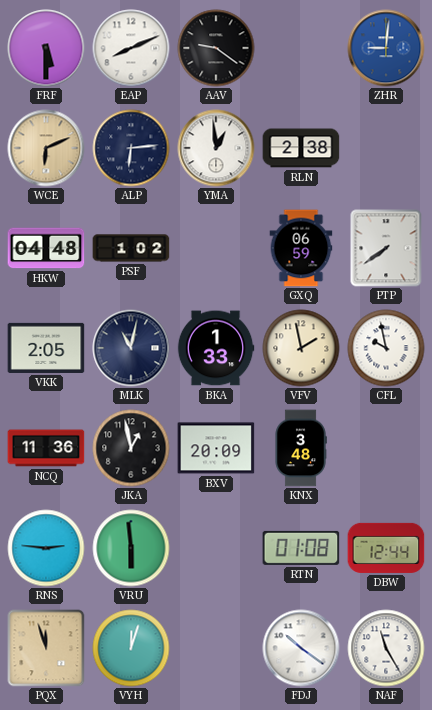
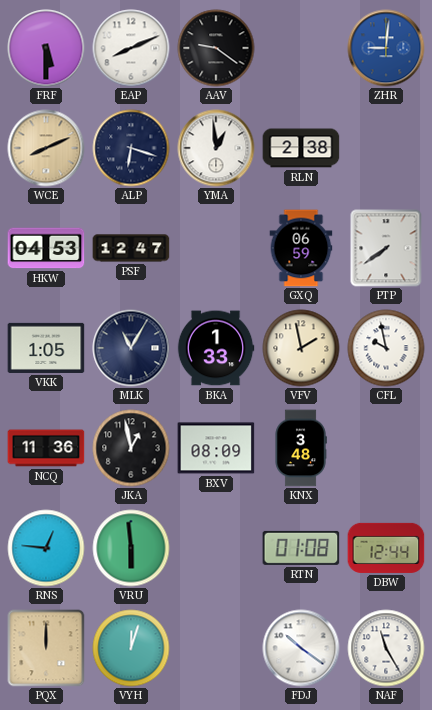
WCE: 6:11 -> 8:11
ALP: 6:14 -> 6:18
HKW: 04:48 -> 04:53
PSF: 1:02 -> 12:47
VKK: 2:05 -> 1:05
MLK: 11:02 -> 11:05
BXV: 20:09 -> 08:09
RNS: 2:46 -> 12:46
PQX: 11:57 -> 12:00
